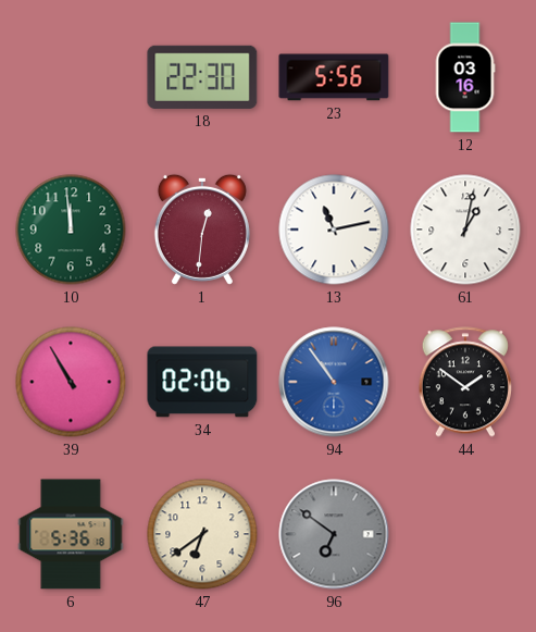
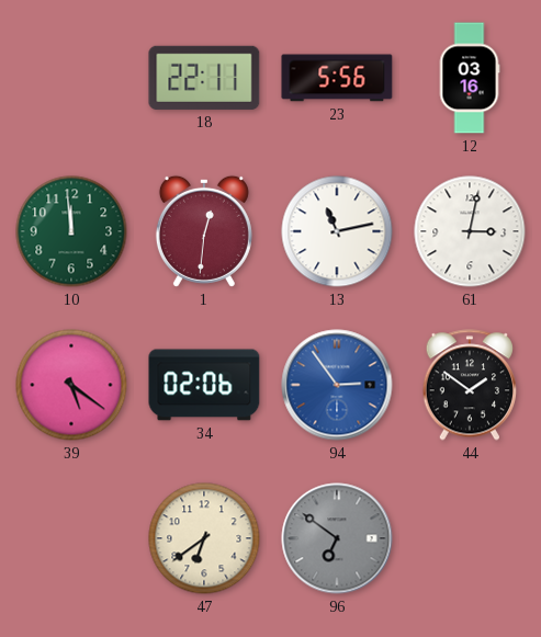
18: 22:30 -> 22:11
61: 1:02 -> 3:02
39: 10:55 -> 5:21
94: 10:54 -> 2:54
6: 5:36 -> none
